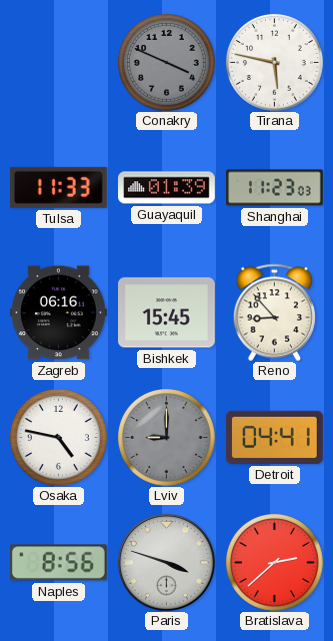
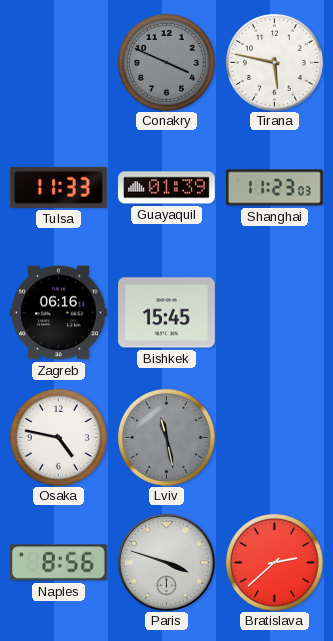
Reno: 8:53 -> none
Lviv: 9:00 -> 11:28
Detroit: 04:41 -> none
